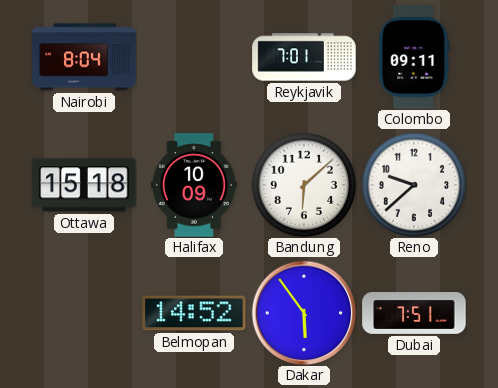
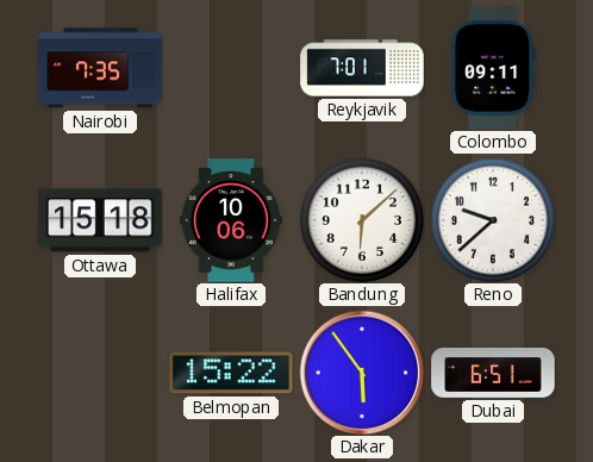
Nairobi: 8:04 -> 7:35
Halifax: 10:09 -> 10:06
Belmopan: 14:52 -> 15:22
Dubai: 7:51 -> 6:51
